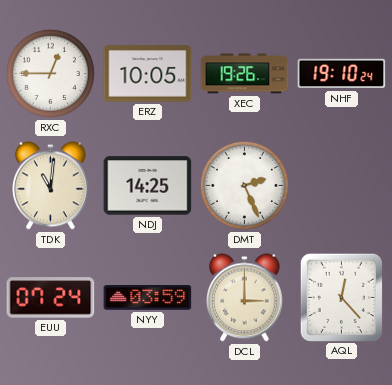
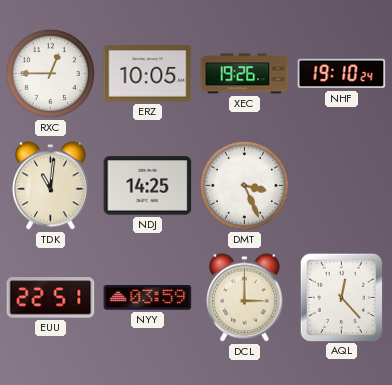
DMT: 2:26 -> 3:26
EUU: 07:24 -> 22:51
